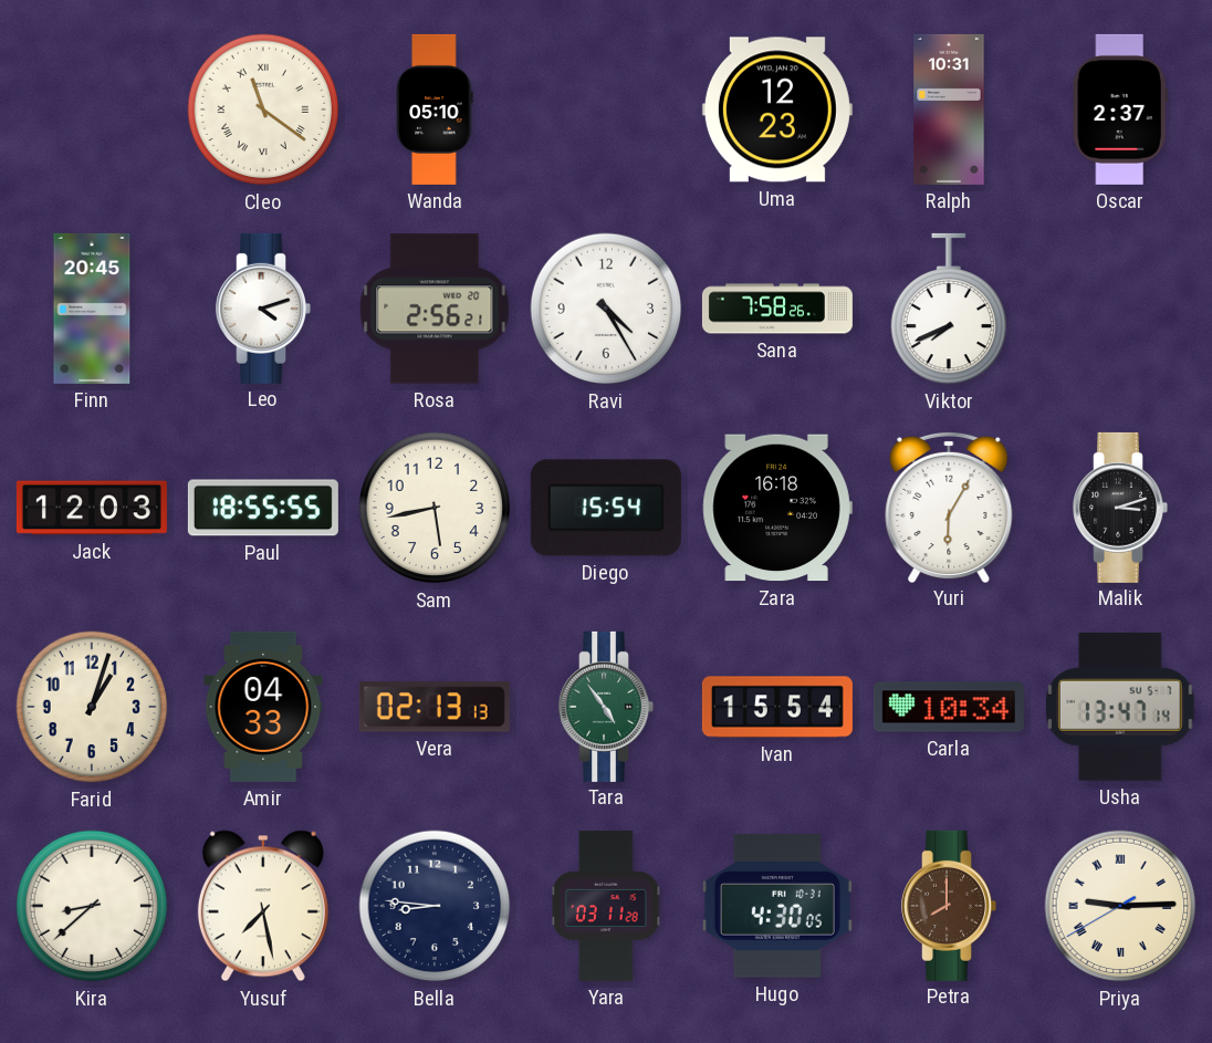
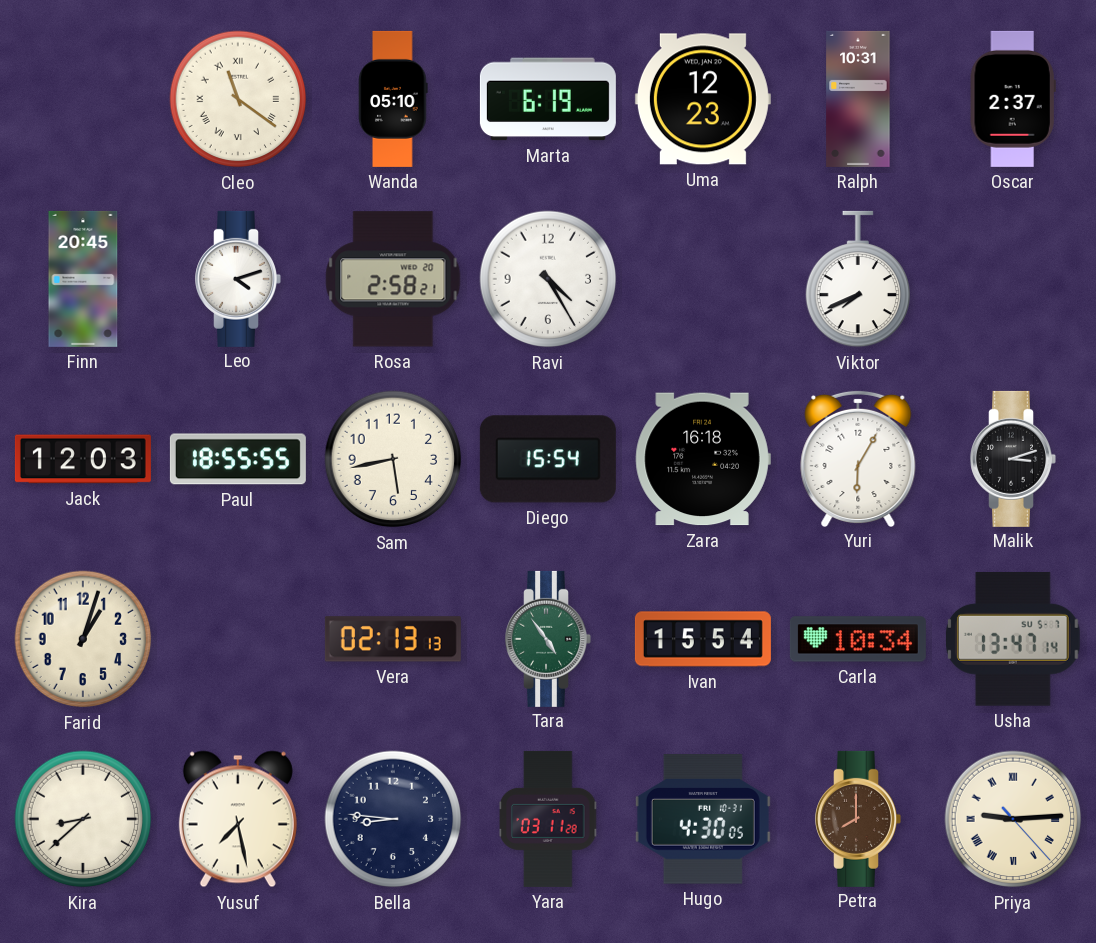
Marta: none -> 6:19
Rosa: 2:56 -> 2:58
Sana: 7:58 -> none
Amir: 04:33 -> none
Priya: 9:14:40 -> 9:14:23
